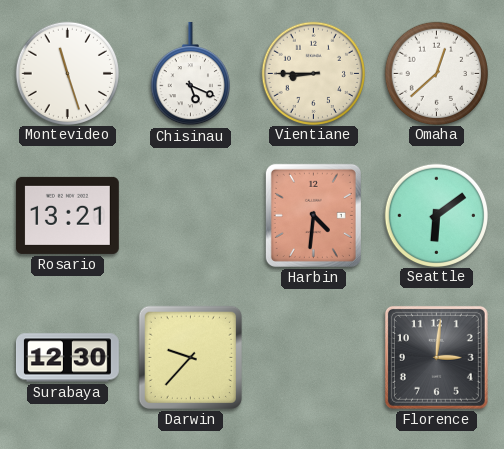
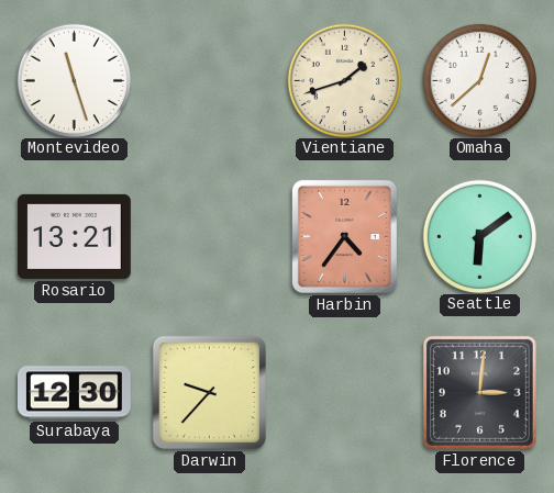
Chisinau: 5:19 -> none
Vientiane: 8:45 -> 1:42
Harbin: 4:31 -> 4:36
